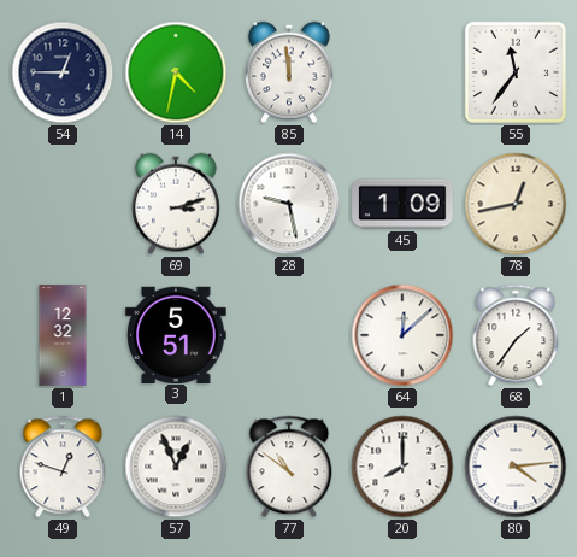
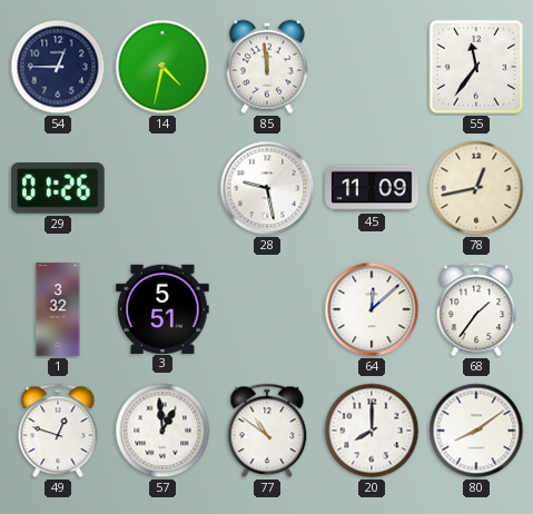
29: none -> 01:26
69: 3:12 -> none
45: 1:09 -> 11:09
1: 12:32 -> 3:32
57: 12:56 -> 12:59
80: 4:14 -> 8:09
